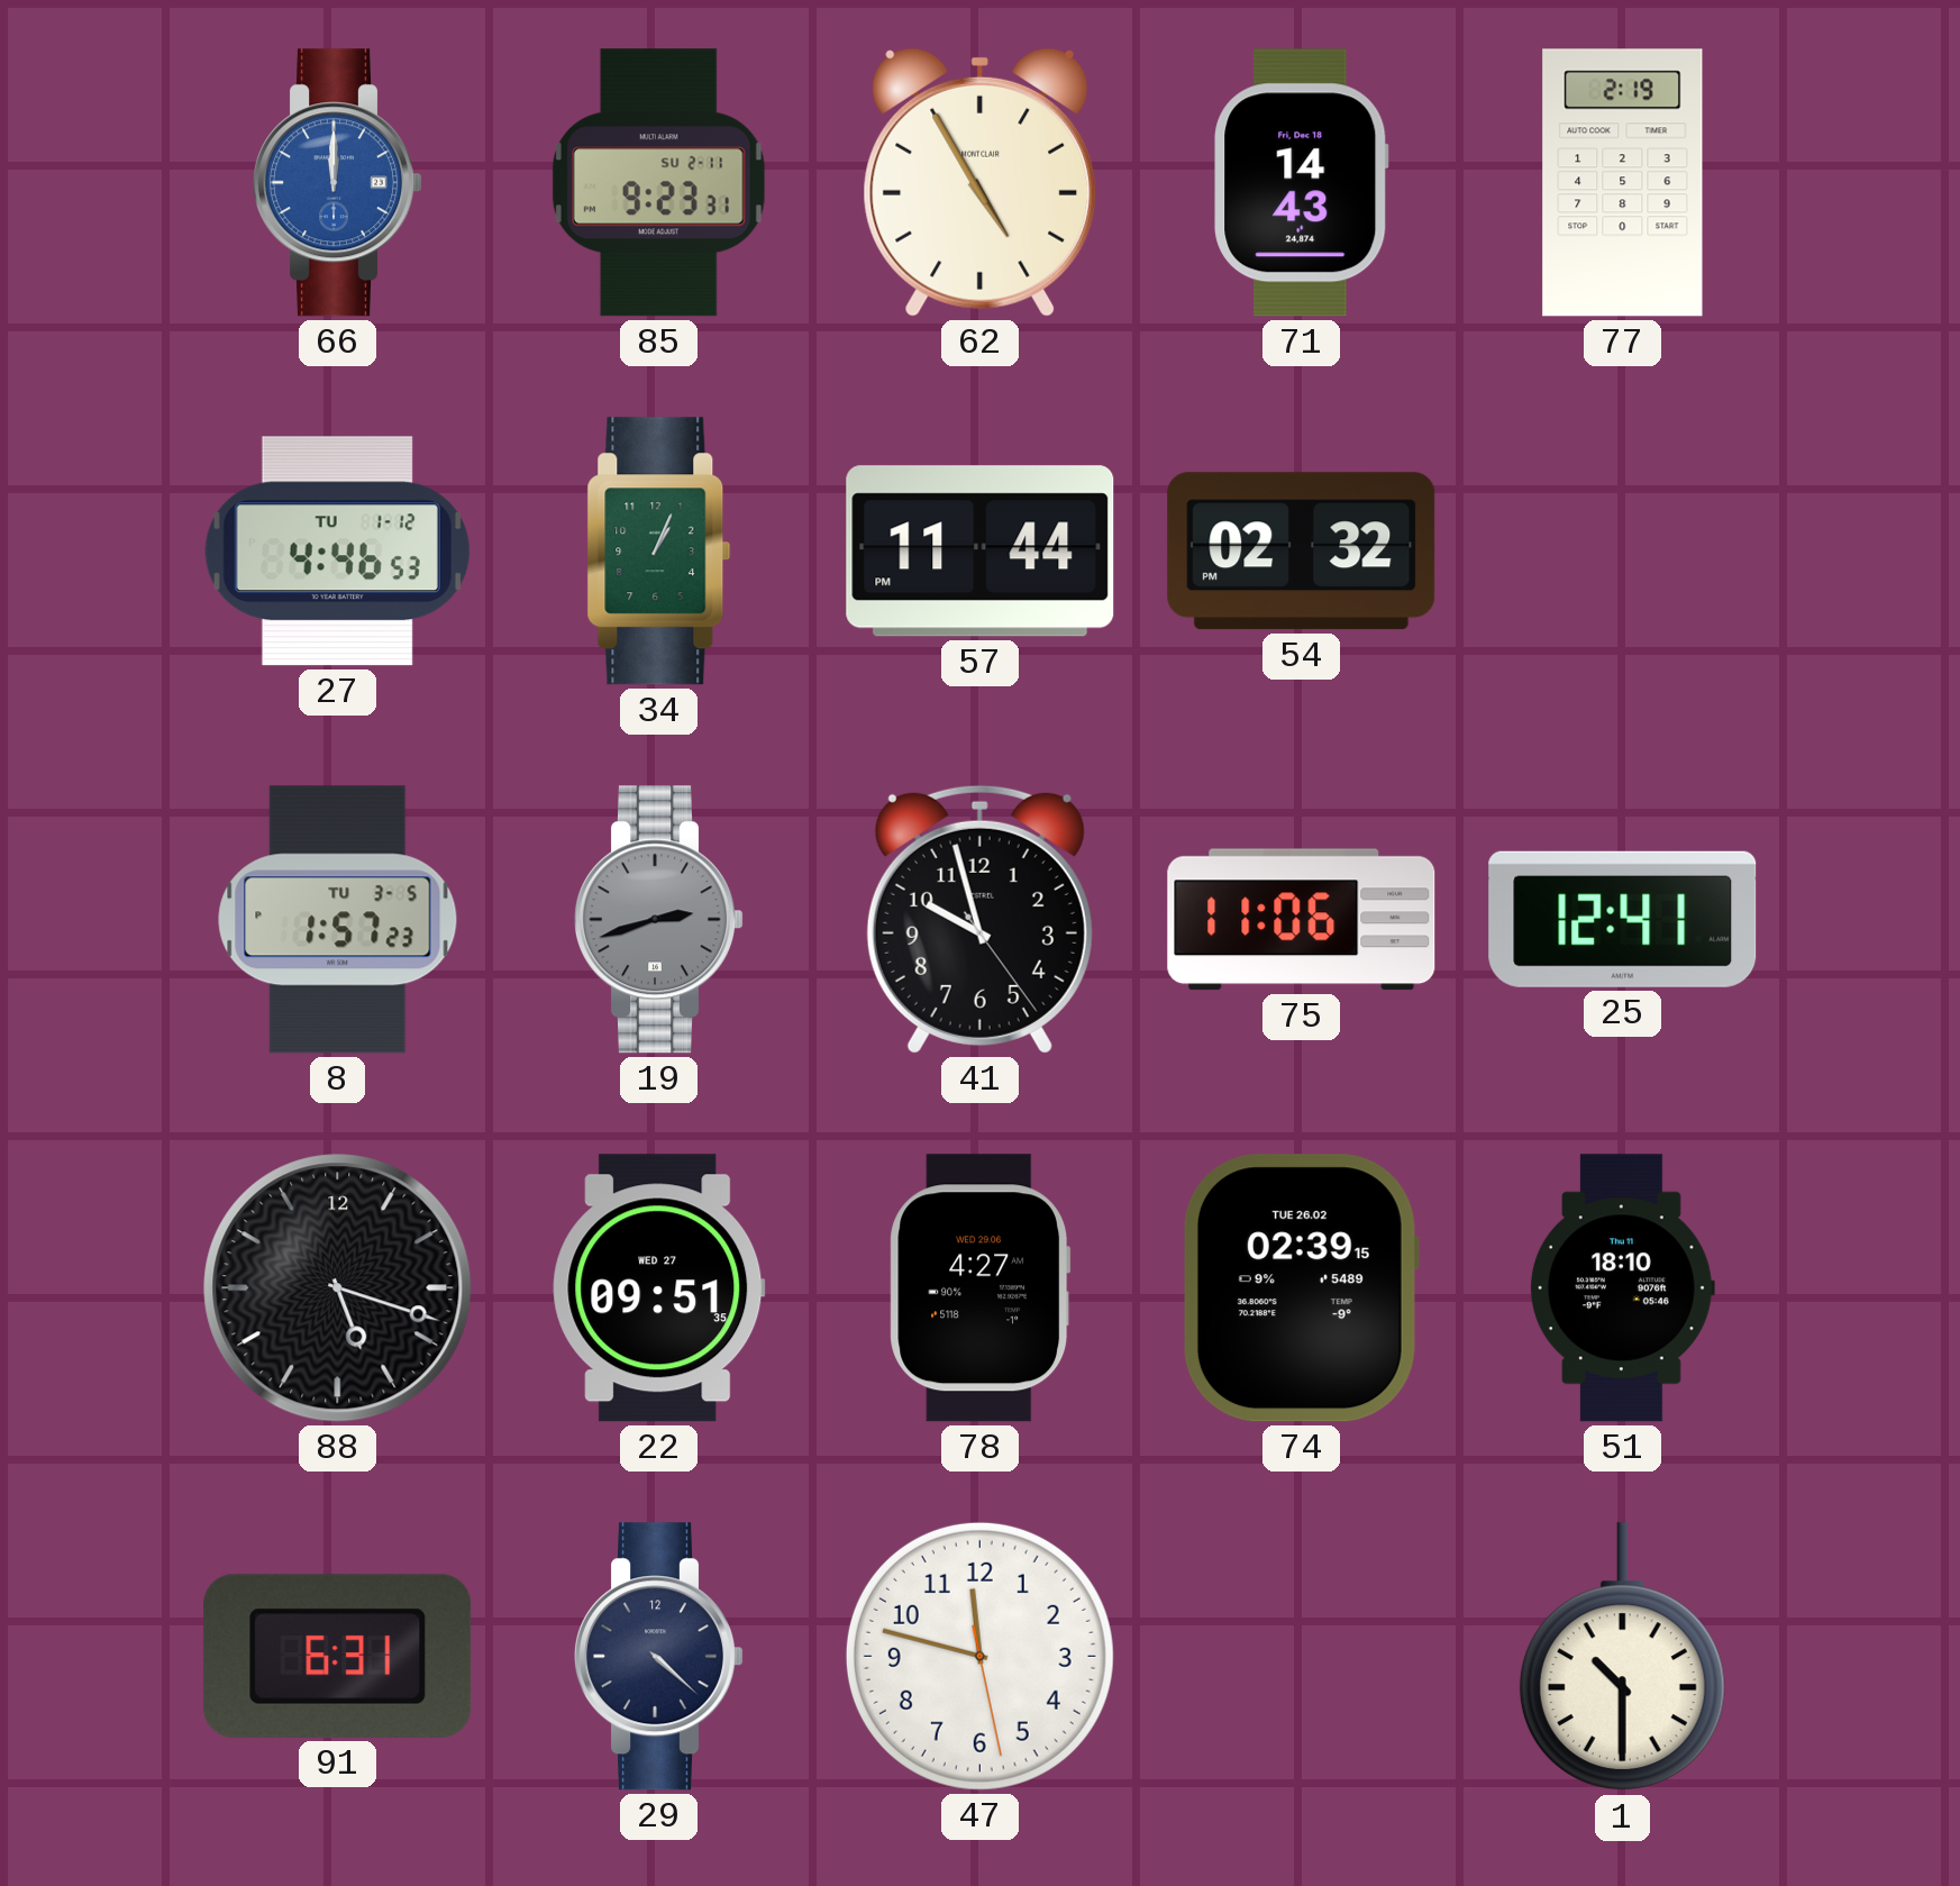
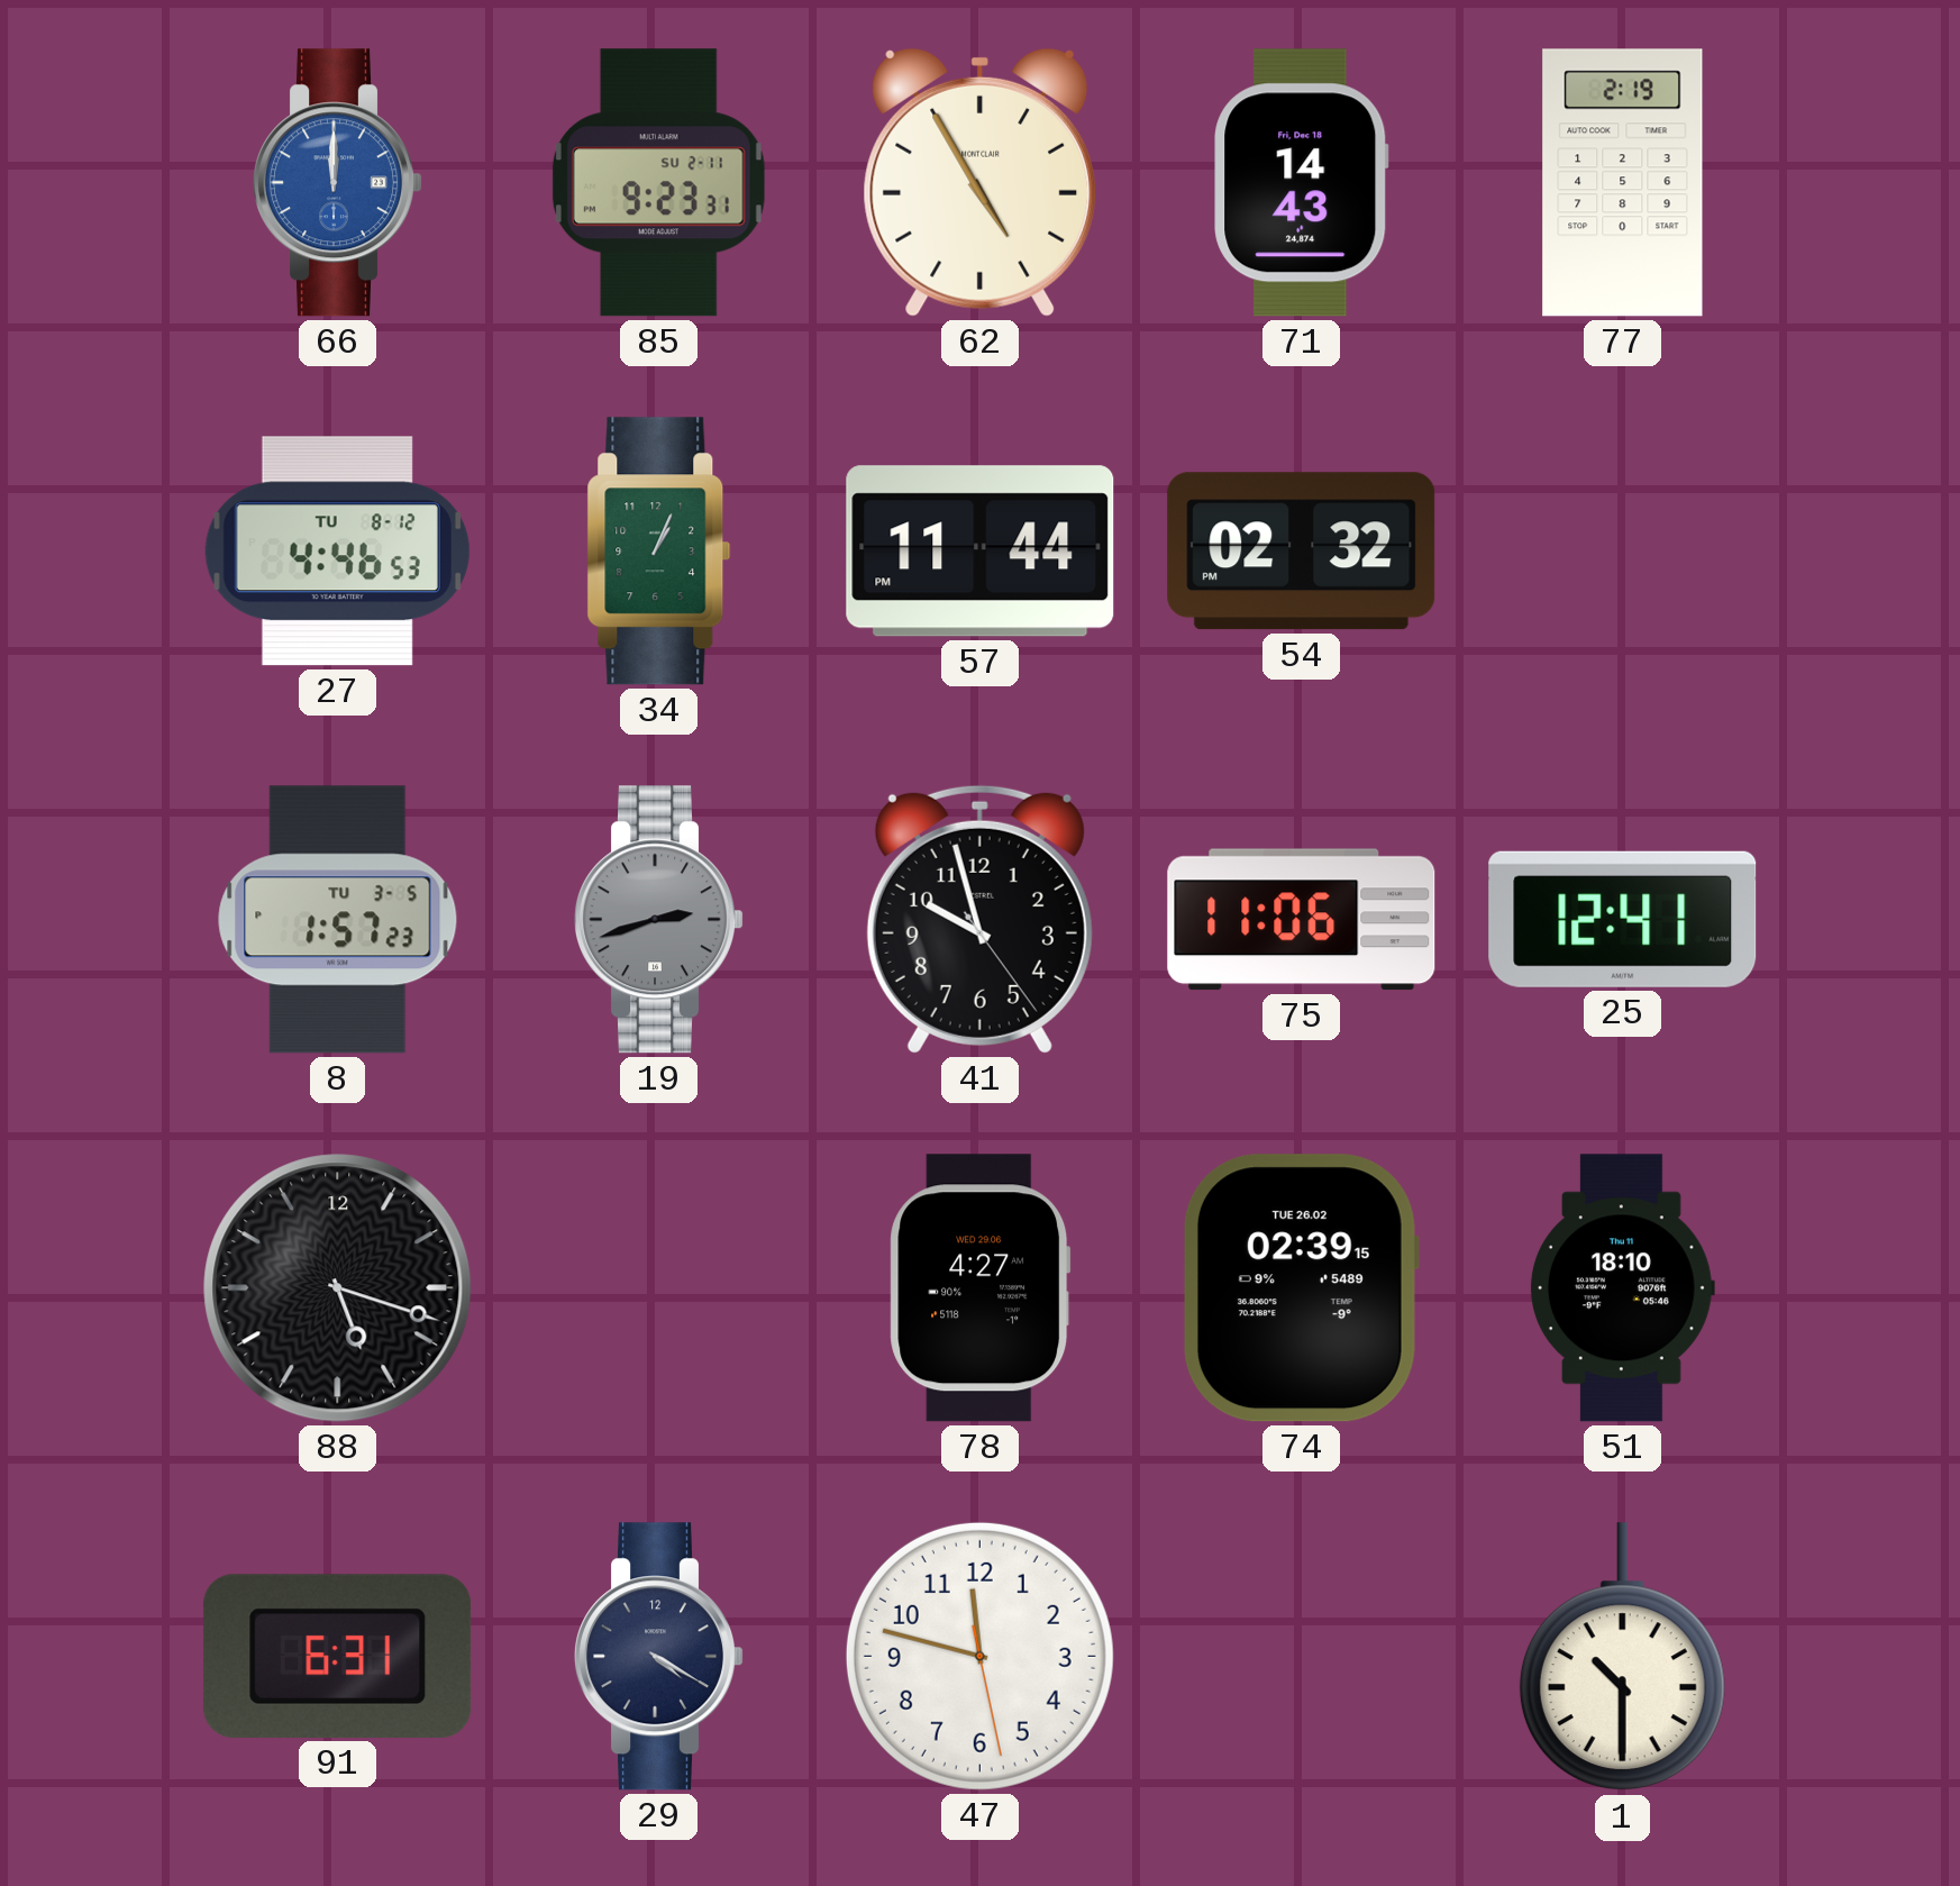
27 date: TU 1-12 -> TU 8-12
22: 09:51 -> none
29: 4:22 -> 4:20
